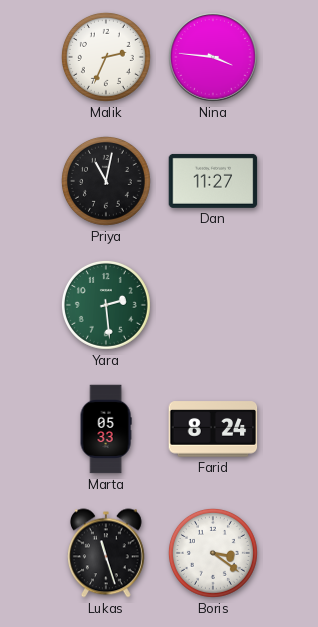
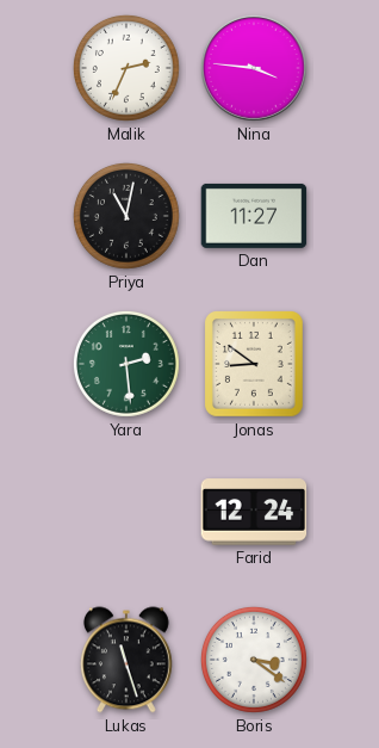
Jonas: none -> 8:51
Marta: 05:33 -> none
Farid: 8:24 -> 12:24
